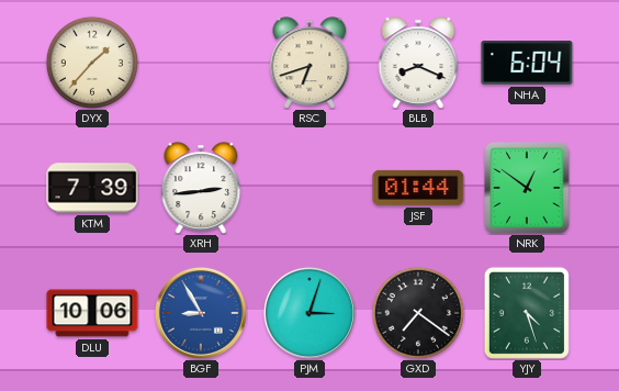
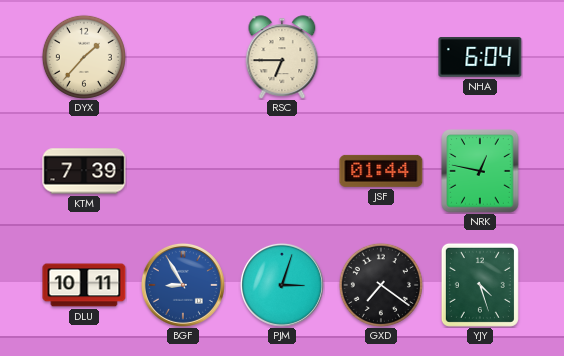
RSC: 6:42 -> 6:45
BLB: 8:19 -> none
XRH: 2:44 -> none
NRK: 12:51 -> 12:47
DLU: 10:06 -> 10:11
